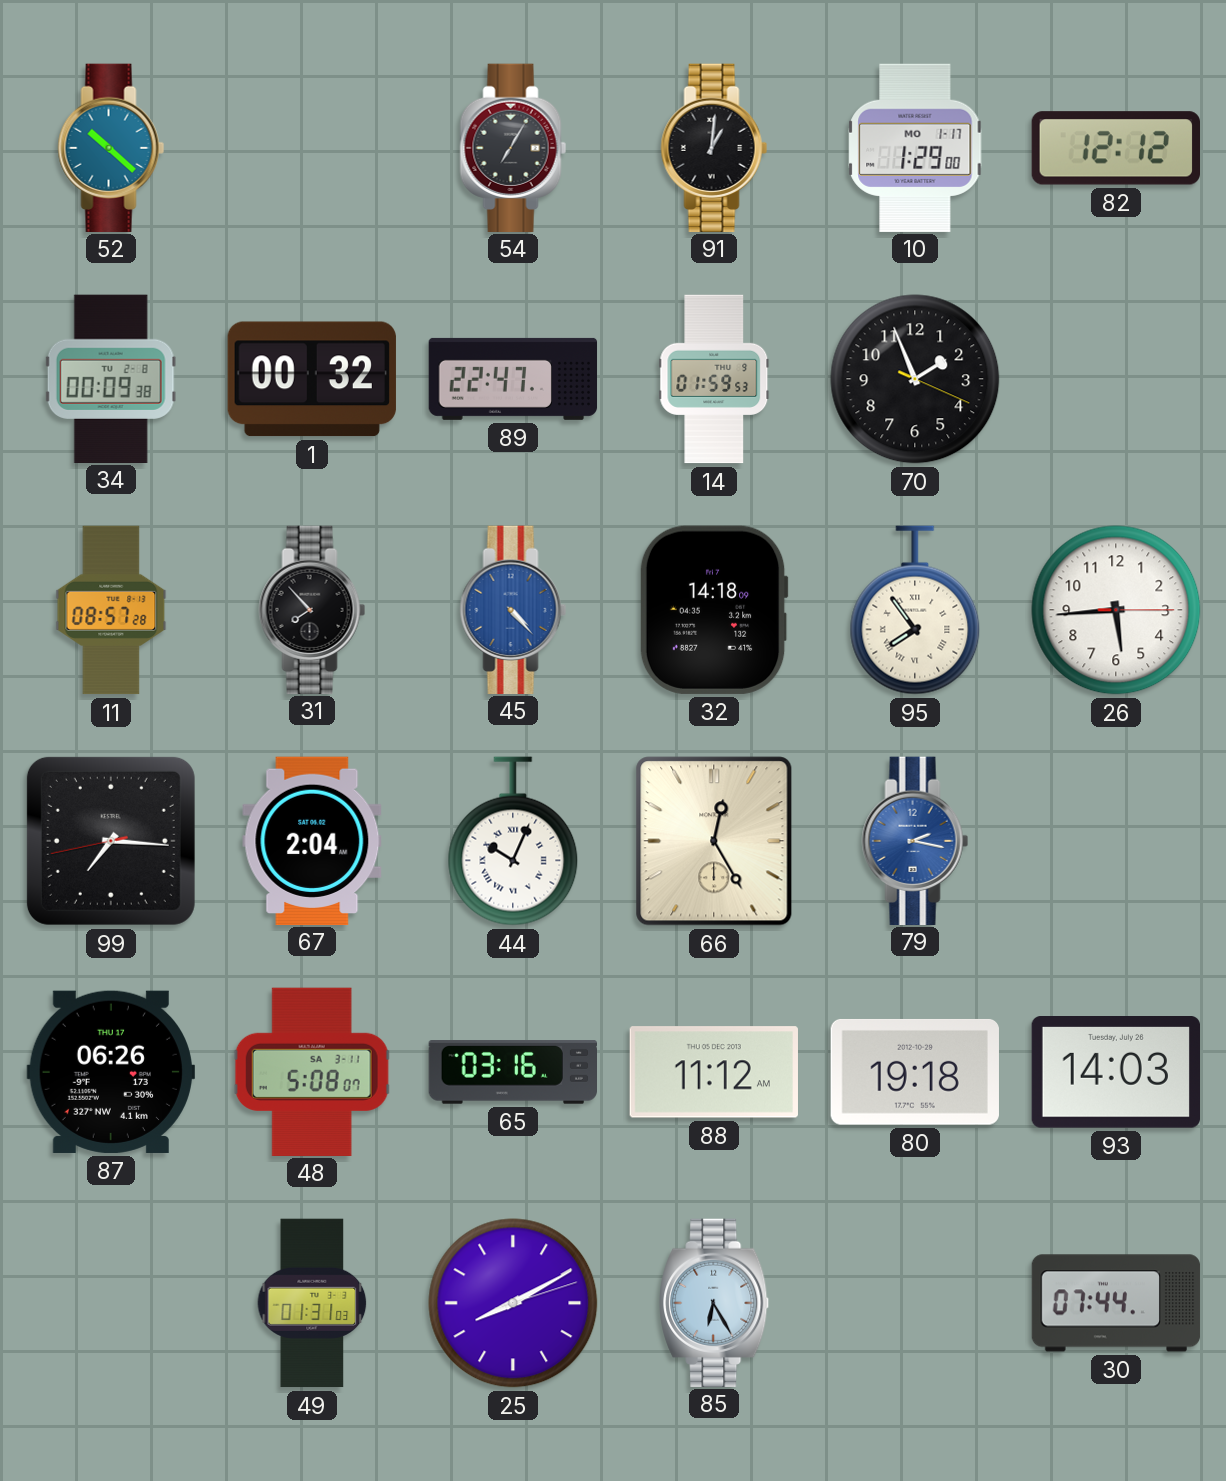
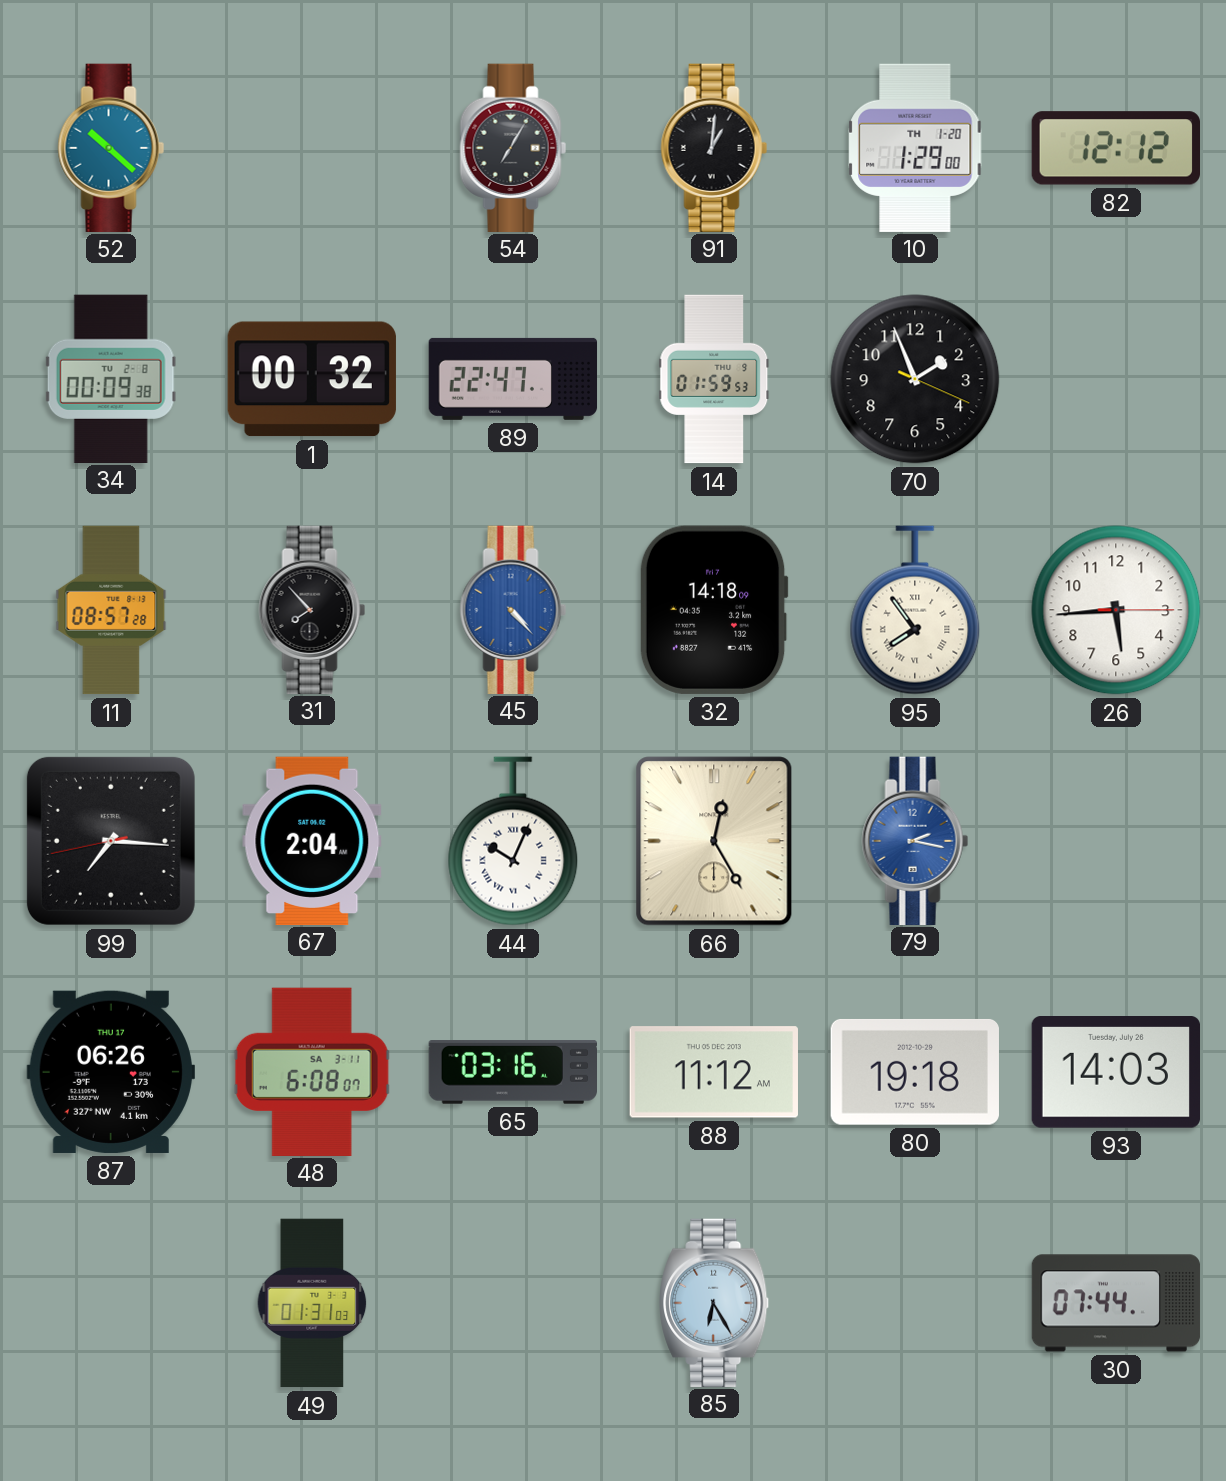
10 date: MO 1-17 -> TH 1-20
48: 5:08 -> 6:08
25: 8:10 -> none
